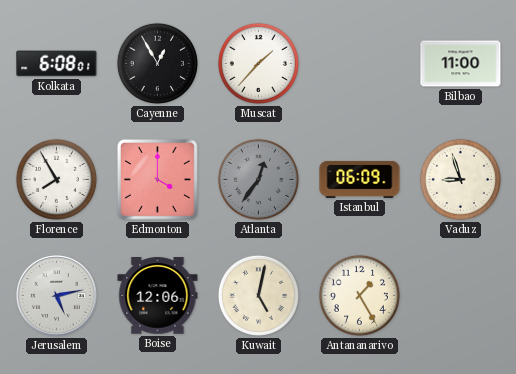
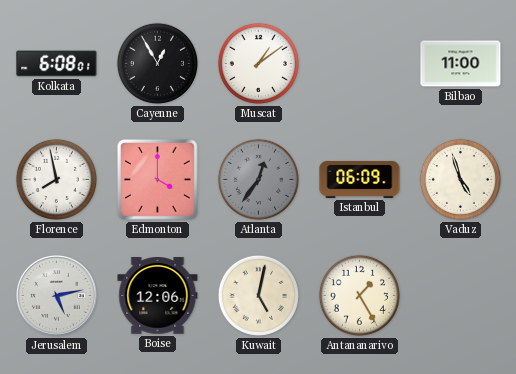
Muscat: 1:37 -> 1:09
Florence: 7:55 -> 7:58
Vaduz: 8:57 -> 4:57
